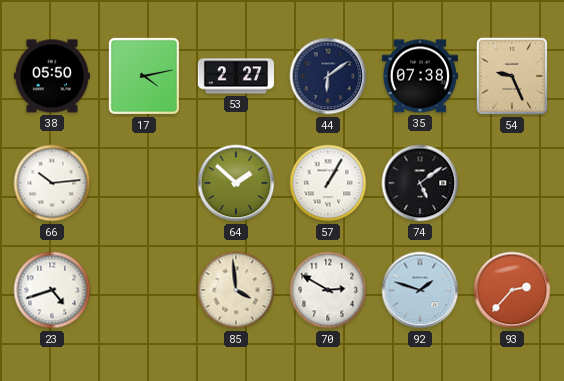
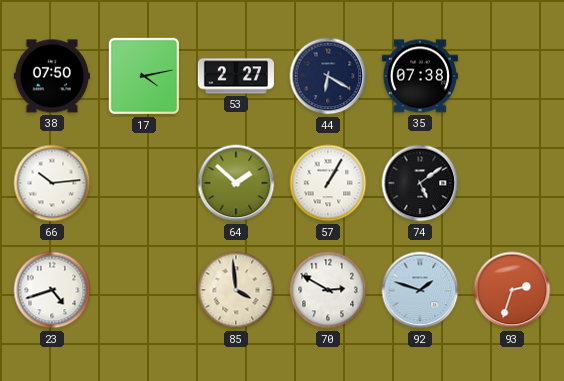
38: 05:50 -> 07:50
44: 6:09 -> 6:20
54: 9:26 -> none
93: 2:37 -> 2:33
